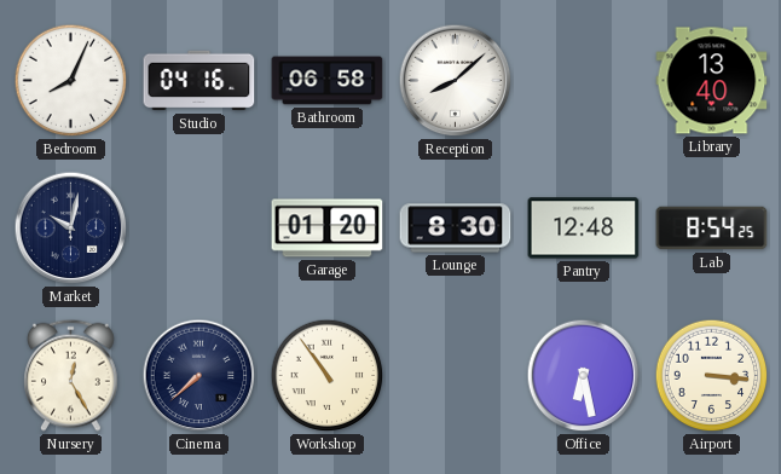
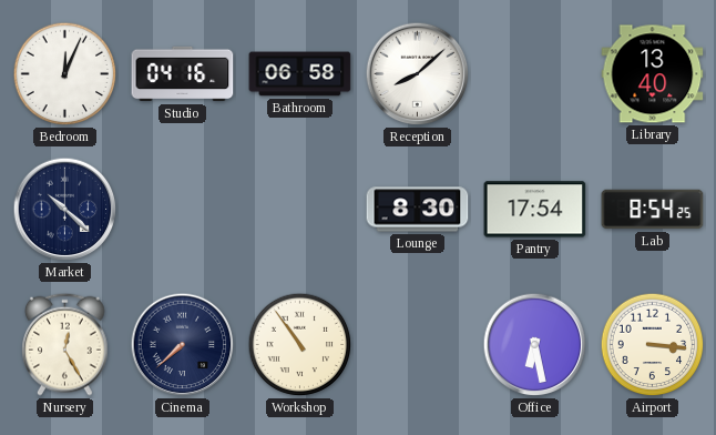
Bedroom: 8:04 -> 12:04
Market: 10:02 -> 10:22
Garage: 01:20 -> none
Pantry: 12:48 -> 17:54
